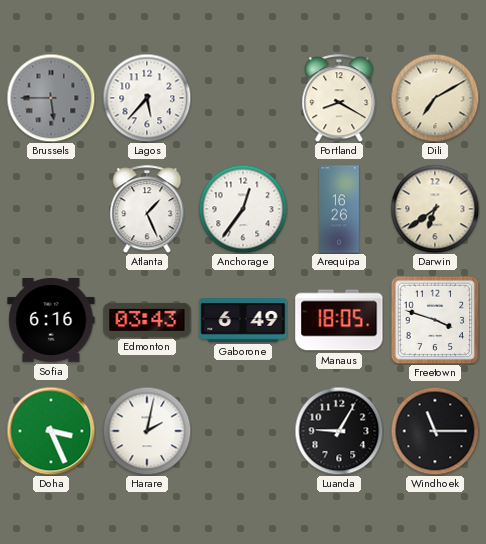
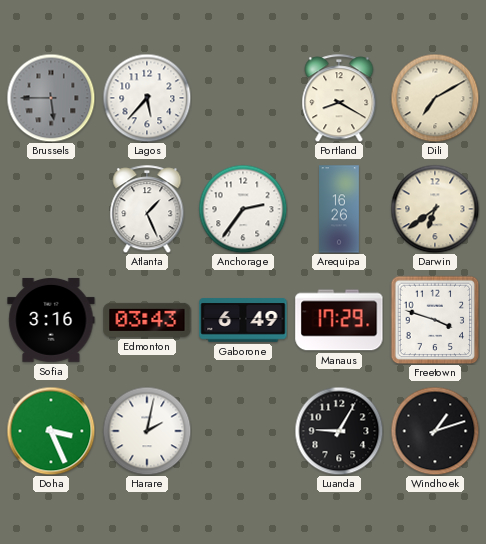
Anchorage: 12:36 -> 2:36
Sofia: 6:16 -> 3:16
Manaus: 18:05 -> 17:29
Windhoek: 11:15 -> 1:12
